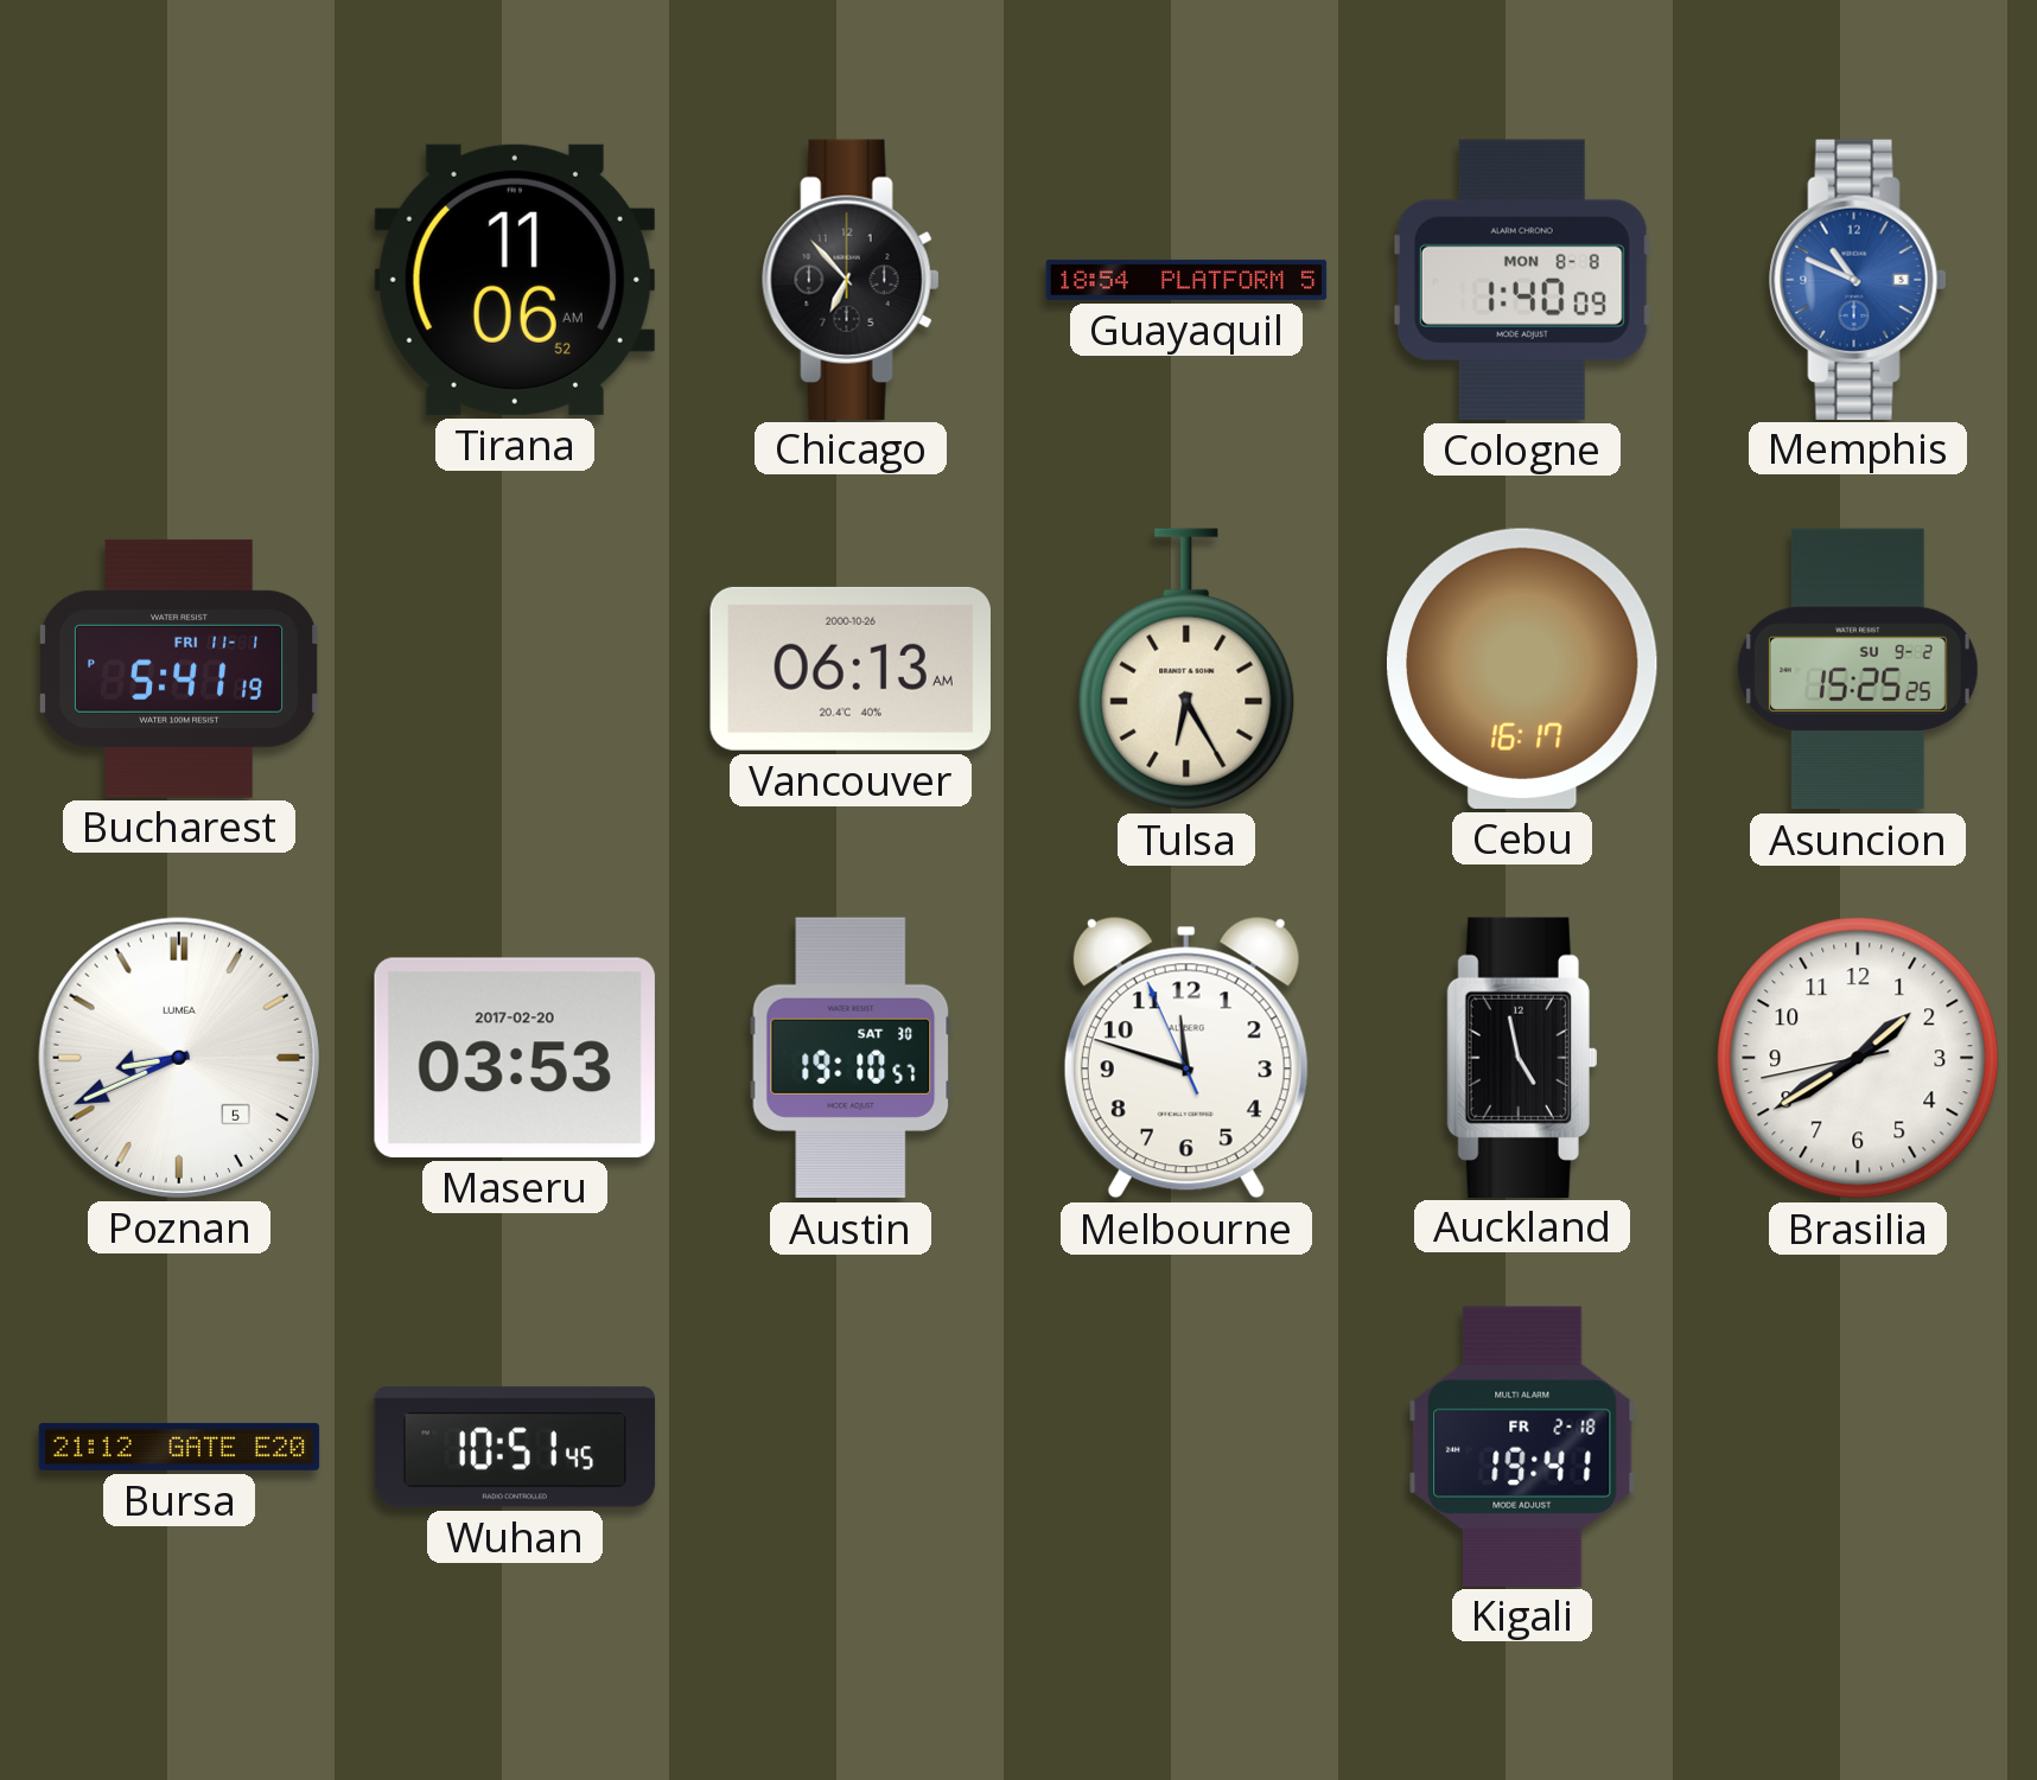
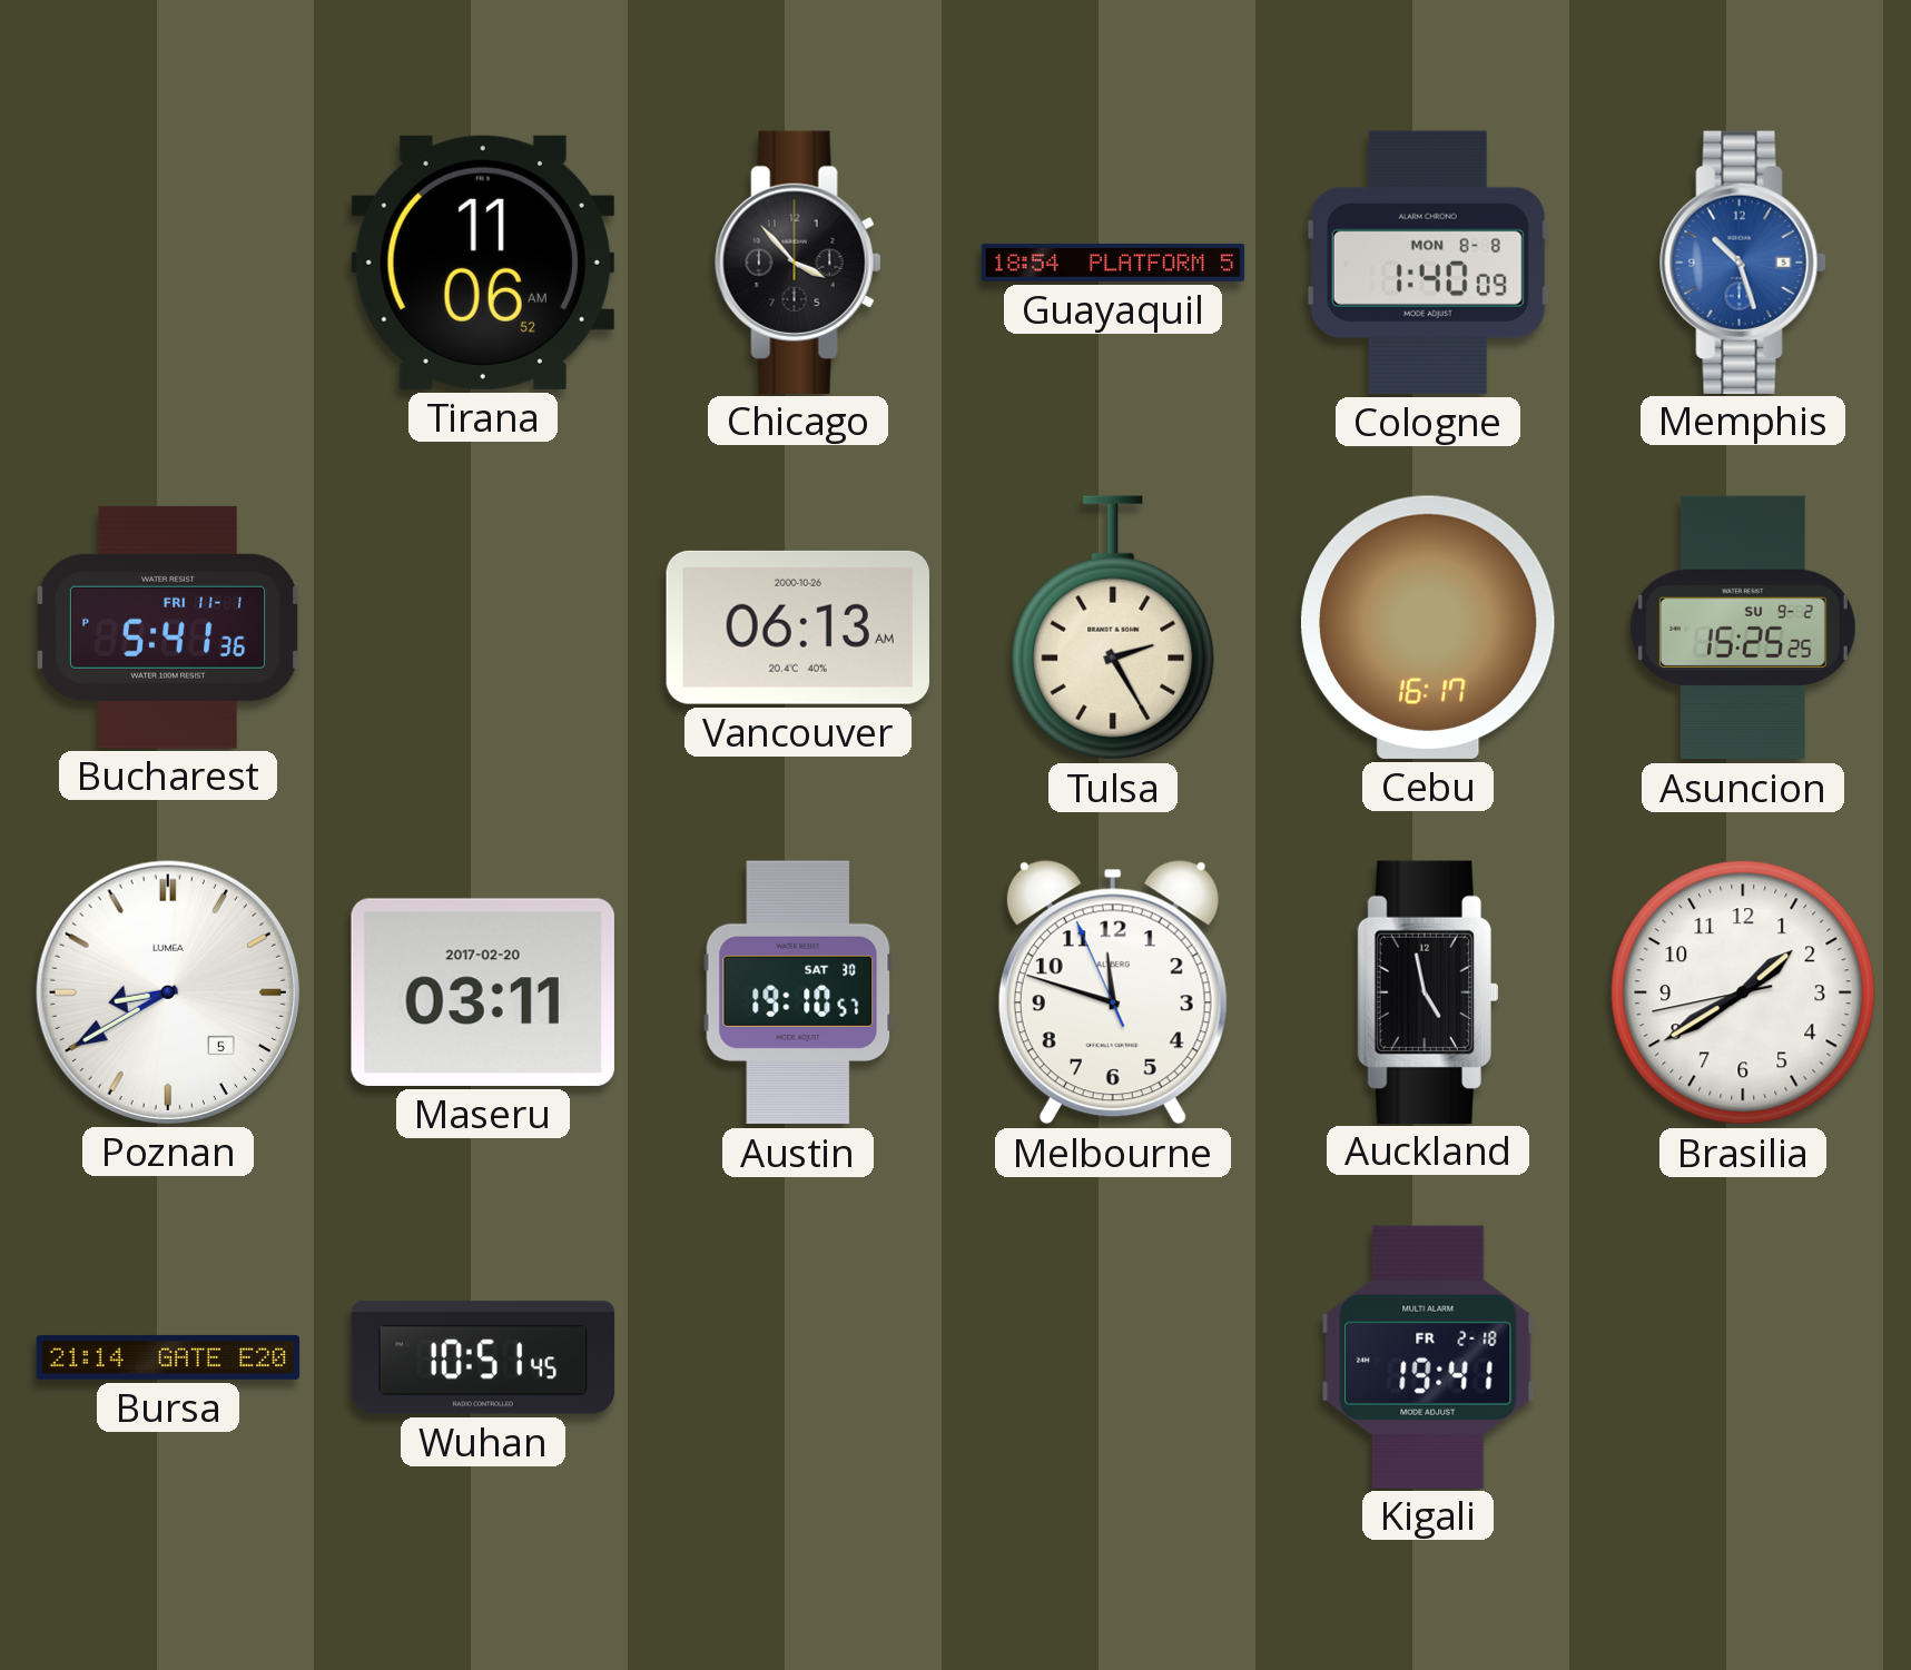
Chicago: 6:53 -> 3:53
Memphis: 10:49 -> 10:27
Bucharest: 5:41:19 PM -> 5:41:36 PM
Tulsa: 6:25 -> 2:25
Poznan: 8:41 -> 8:40
Maseru: 03:53 -> 03:11
Bursa: 21:12 -> 21:14
